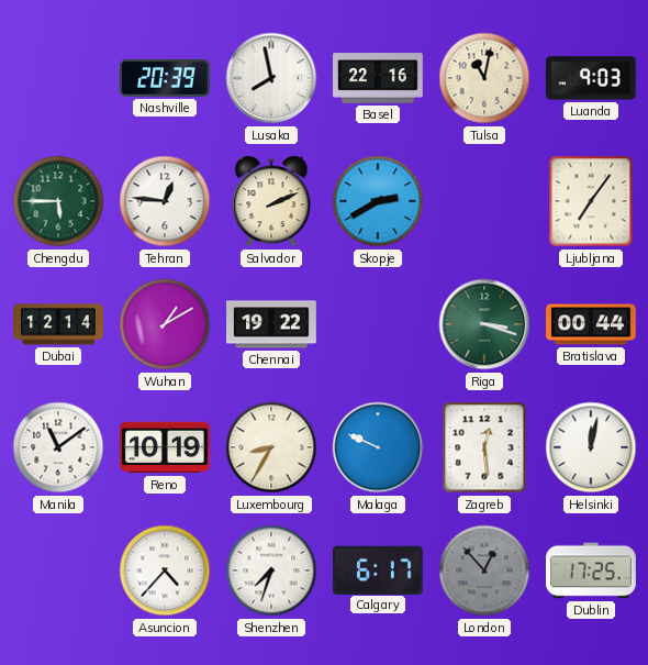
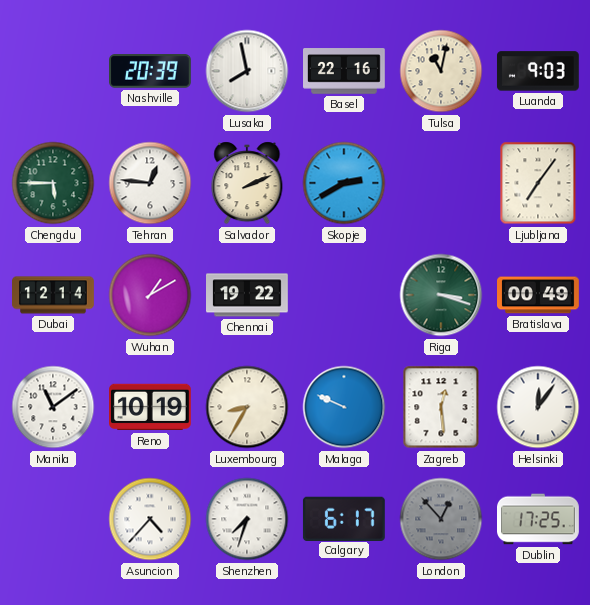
Bratislava: 00:44 -> 00:49
Helsinki: 12:02 -> 12:06
